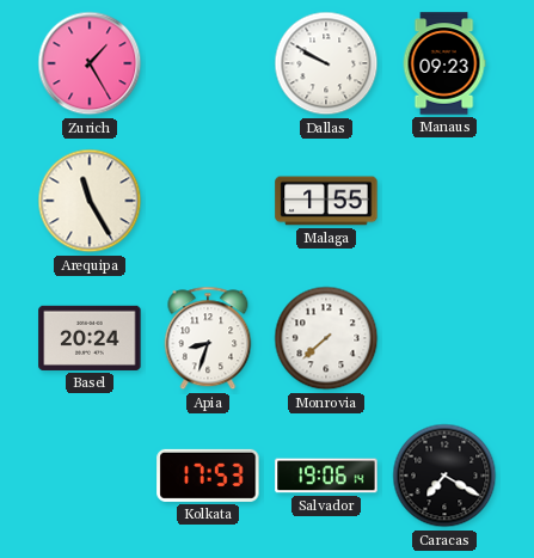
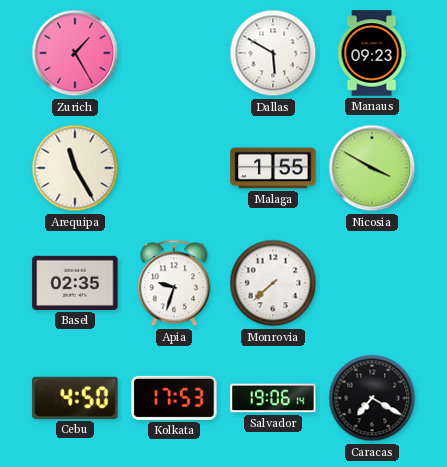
Dallas: 9:50 -> 5:50
Nicosia: none -> 3:50
Basel: 20:24 -> 02:35
Apia: 8:33 -> 9:33
Cebu: none -> 4:50
